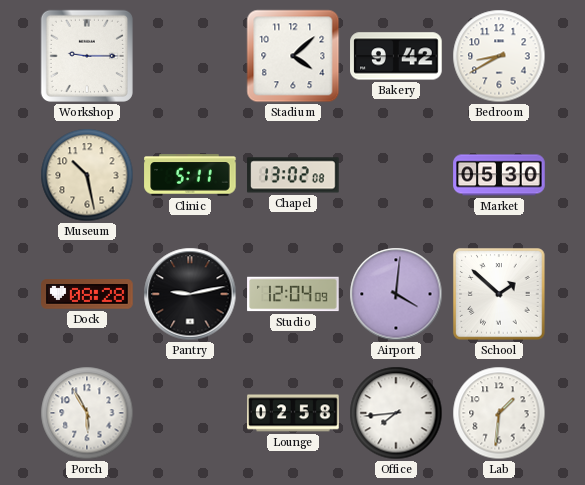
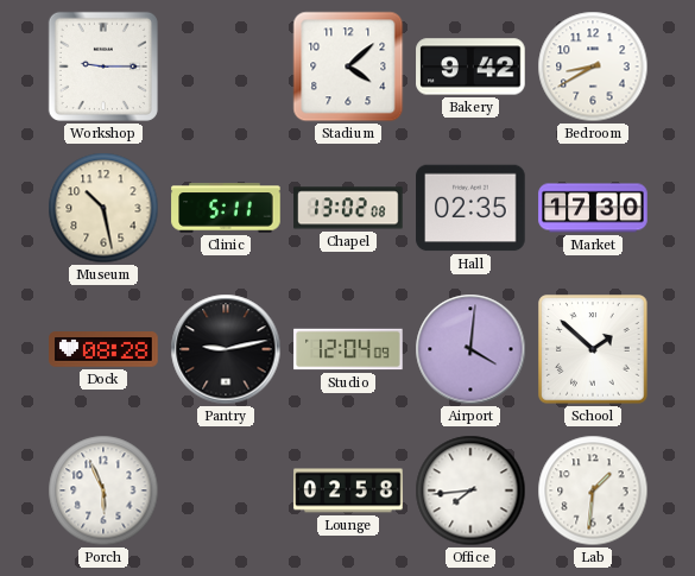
Hall: none -> 02:35
Market: 05:30 -> 17:30
Porch: 5:55 -> 5:56
